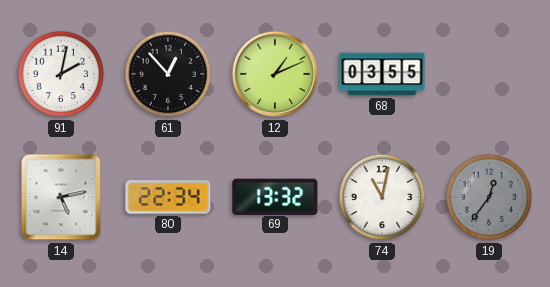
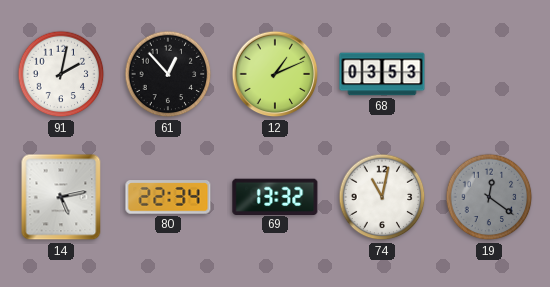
68: 03:55 -> 03:53
19: 12:36 -> 12:21
